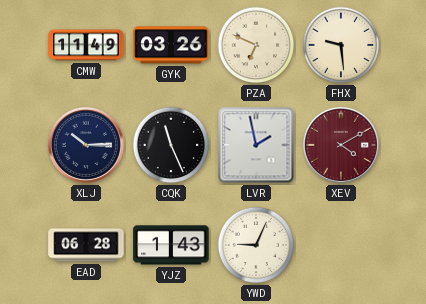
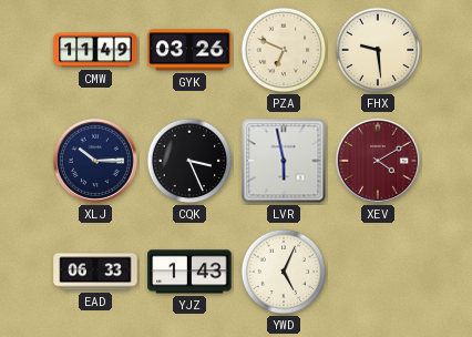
CQK: 11:26 -> 3:26
LVR: 1:58 -> 5:58
EAD: 06:28 -> 06:33
YWD: 9:04 -> 5:04
